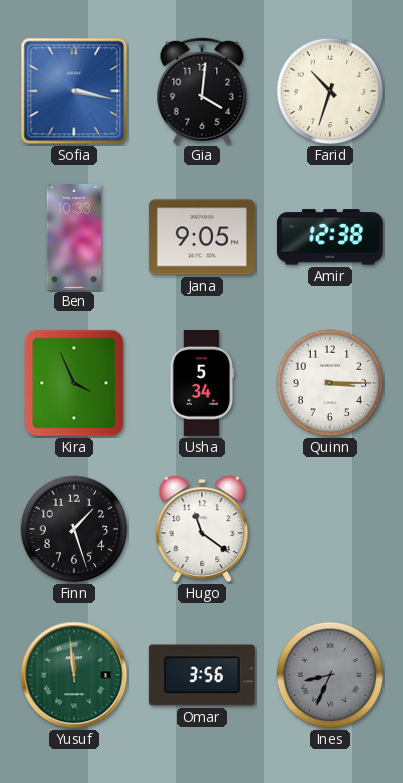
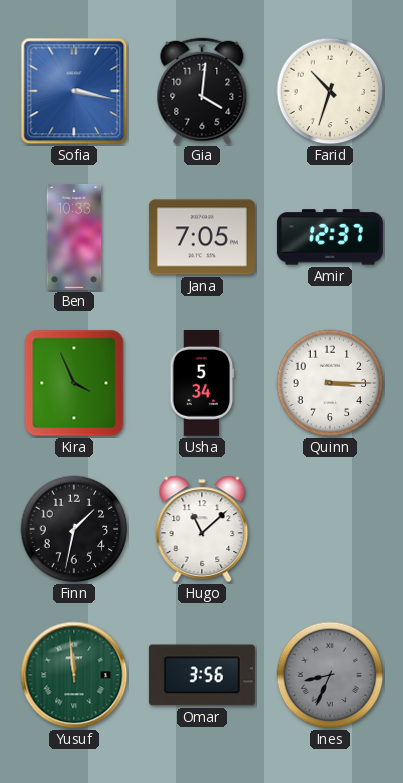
Jana: 9:05 -> 7:05
Amir: 12:38 -> 12:37
Finn: 1:27 -> 1:32
Hugo: 11:21 -> 11:08
